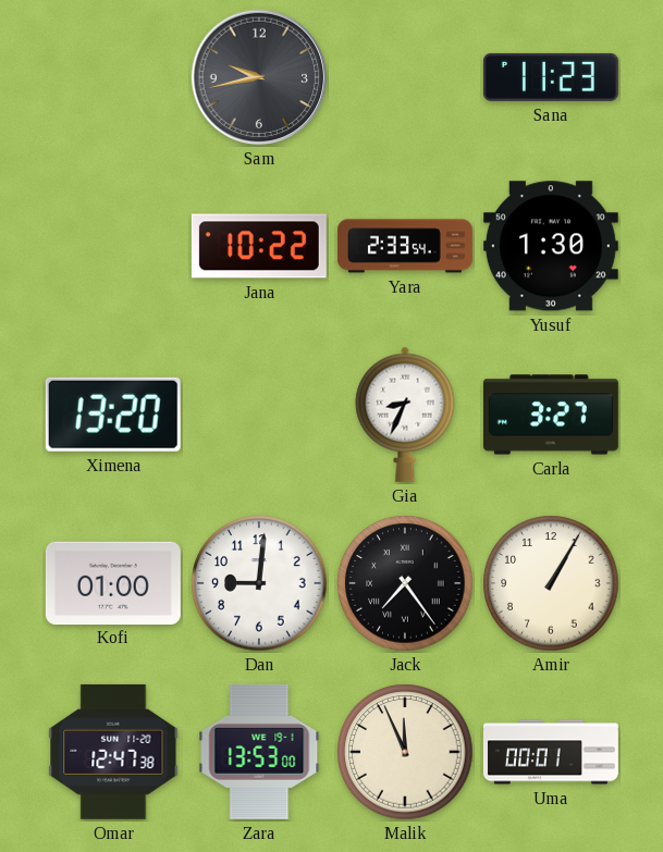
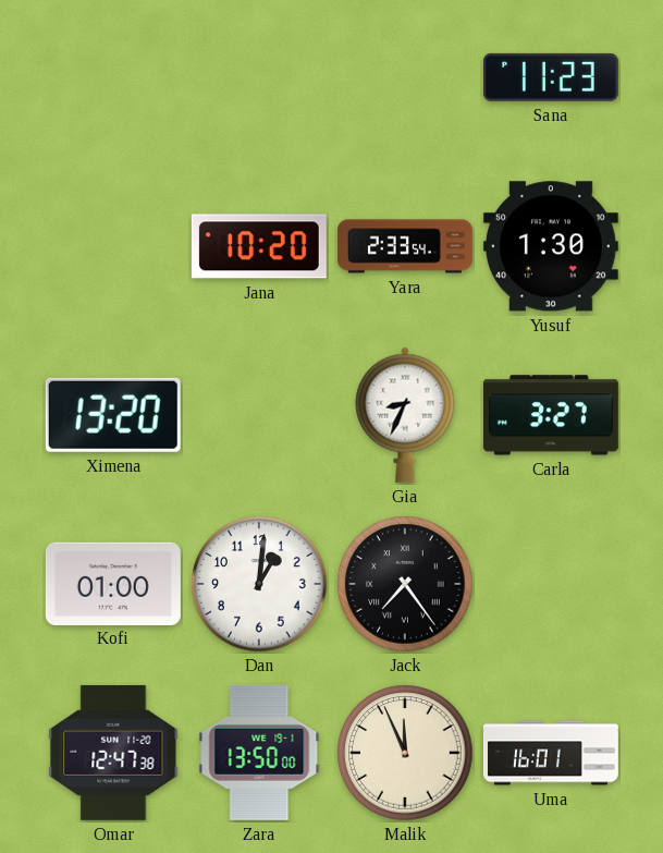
Sam: 9:43 -> none
Jana: 10:22 -> 10:20
Dan: 9:01 -> 1:01
Amir: 1:05 -> none
Zara: 13:53 -> 13:50
Uma: 00:01 -> 16:01
